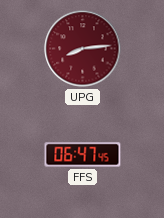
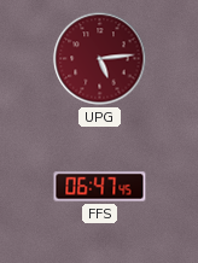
UPG: 8:14 -> 5:14
